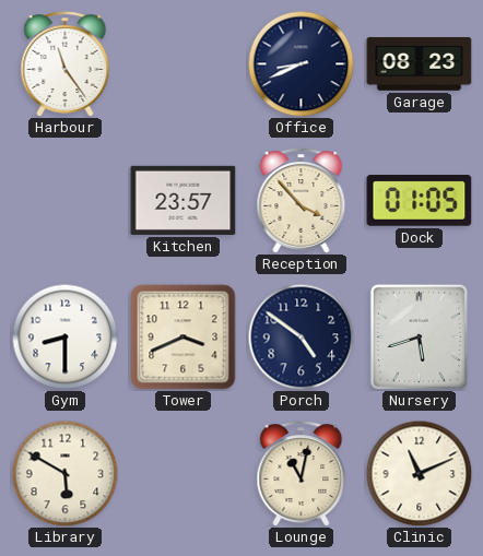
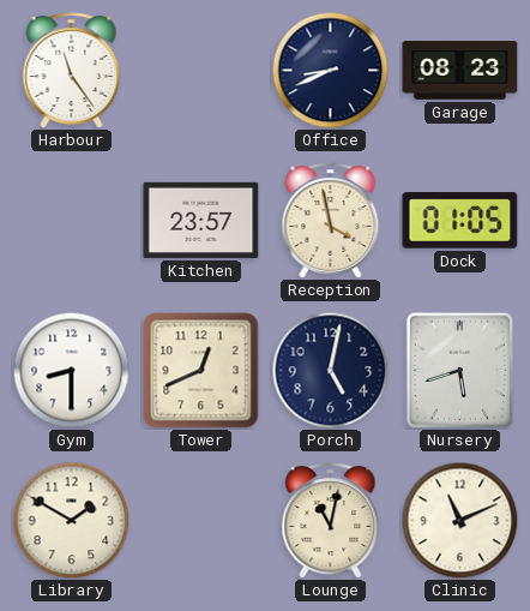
Reception: 3:53 -> 3:58
Tower: 3:41 -> 12:41
Porch: 4:51 -> 5:02
Library: 5:50 -> 1:50
